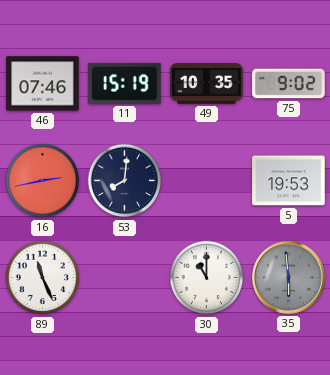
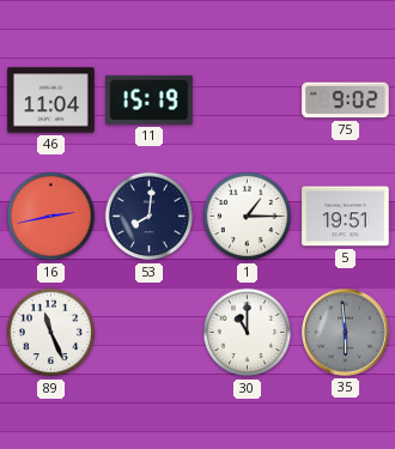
46: 07:46 -> 11:04
49: 10:35 -> none
1: none -> 1:15
5: 19:53 -> 19:51
